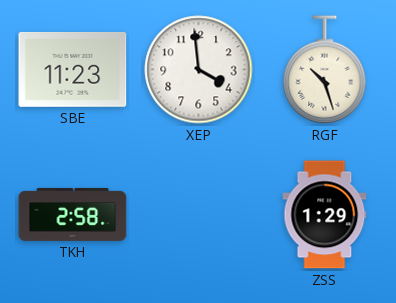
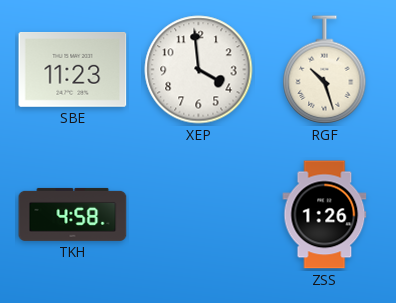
TKH: 2:58 -> 4:58
ZSS: 1:29 -> 1:26
